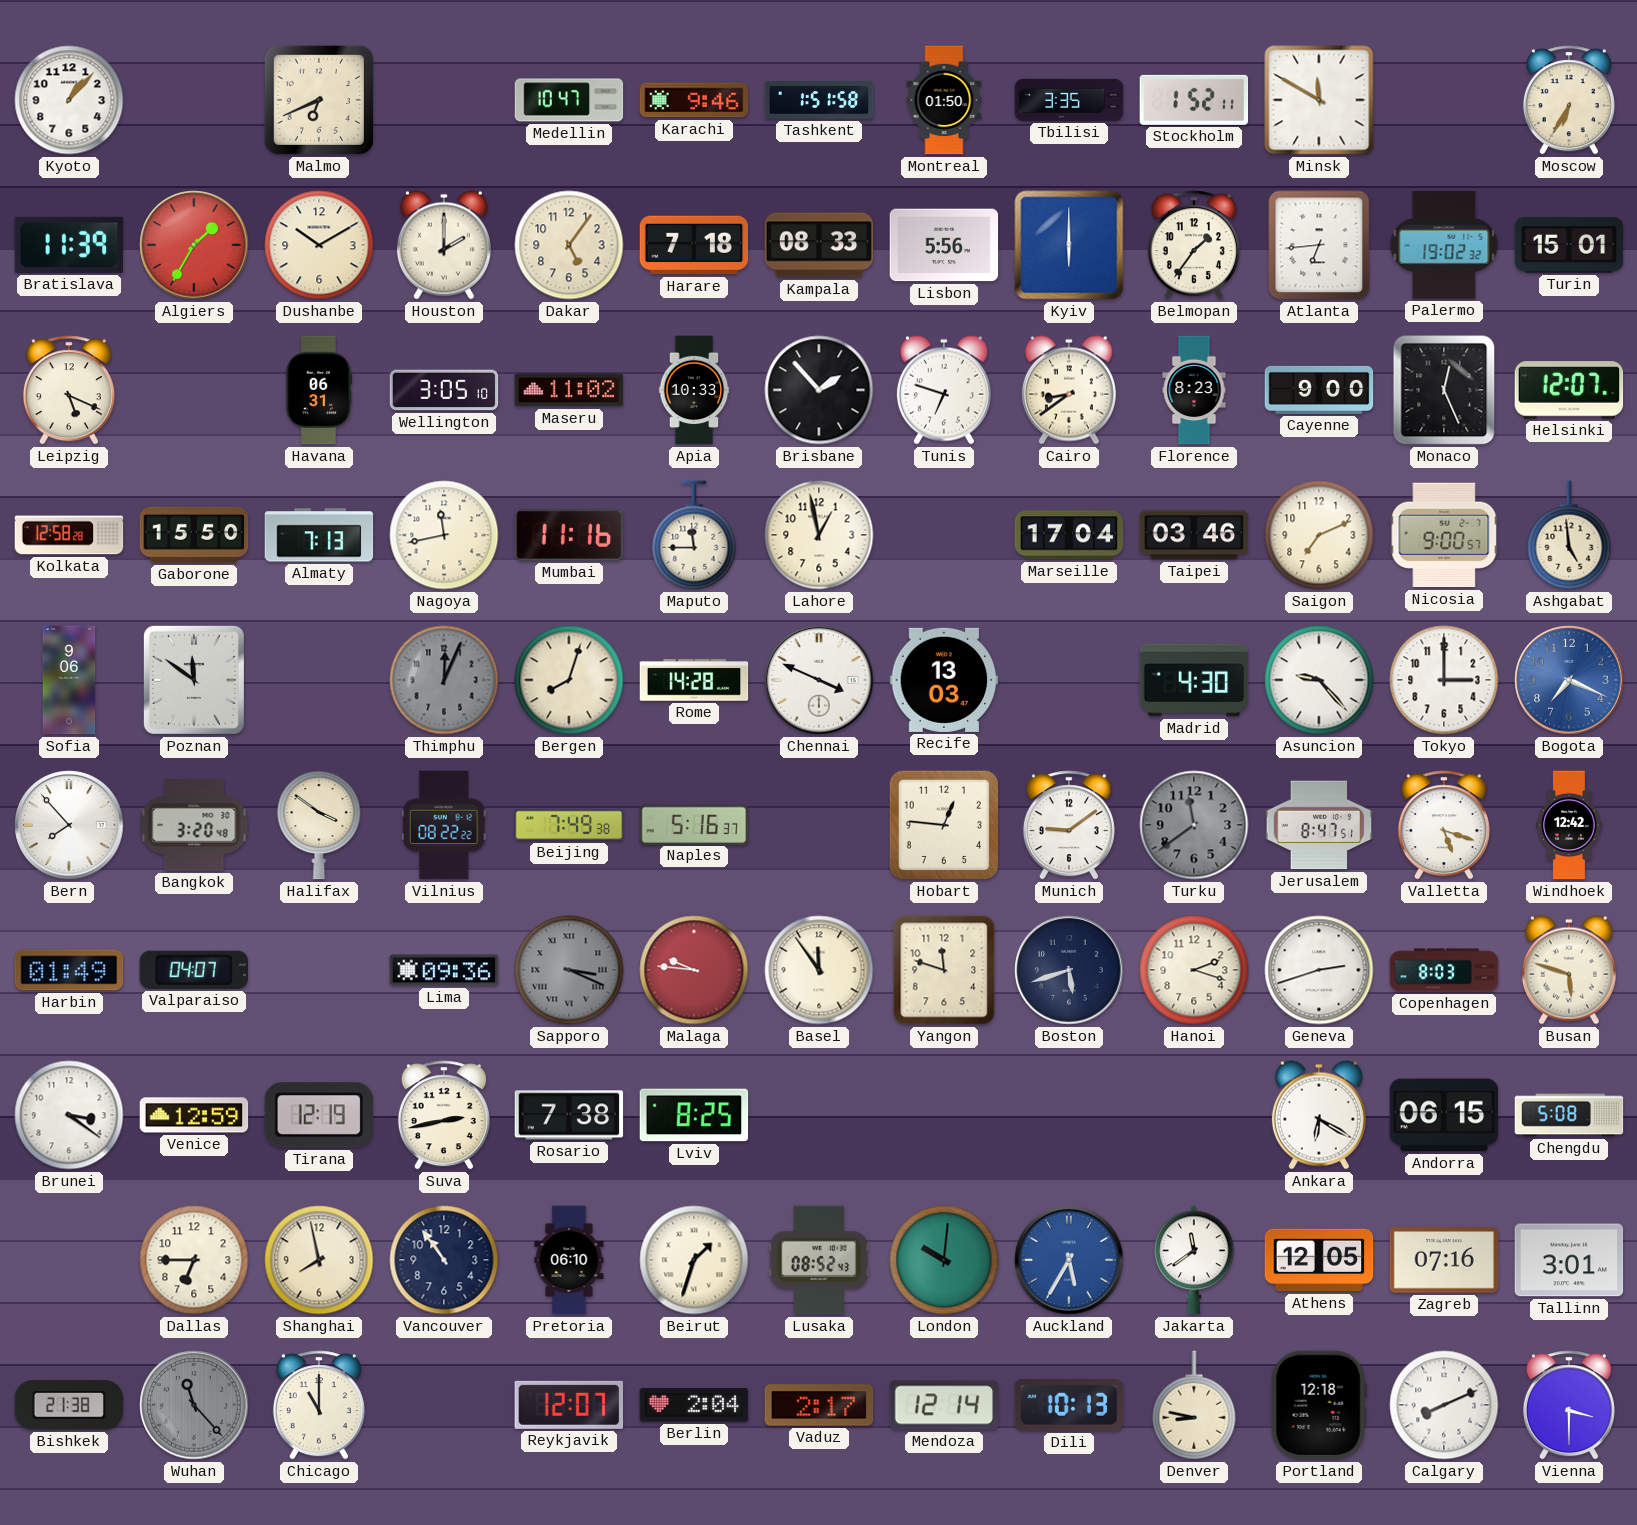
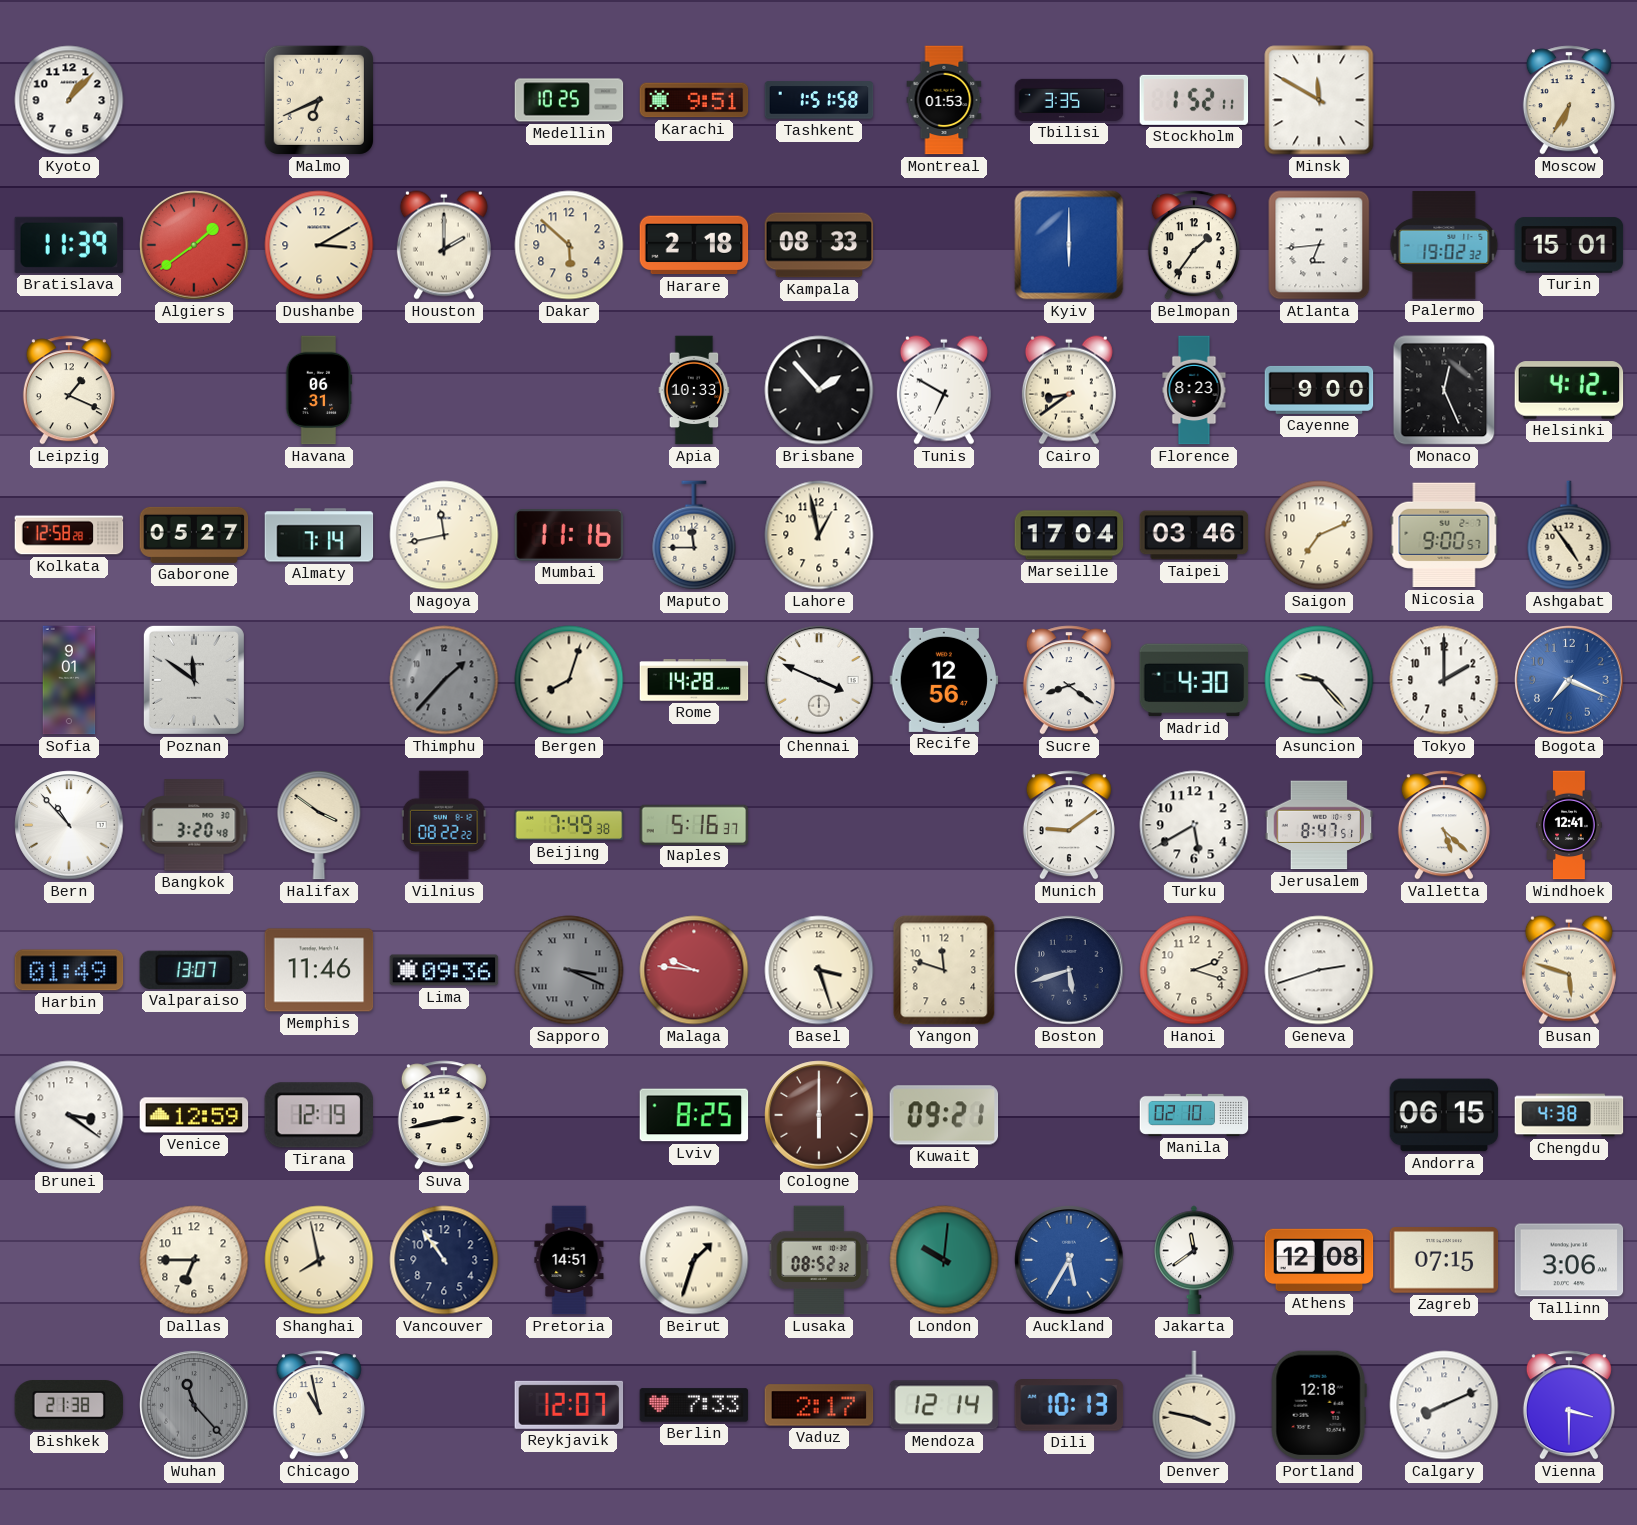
Medellin: 10:47 -> 10:25
Karachi: 9:46 -> 9:51
Montreal: 01:50 -> 01:53
Algiers: 1:35 -> 1:39
Dushanbe: 10:10 -> 3:10
Dakar: 5:06 -> 5:52
Harare: 7:18 -> 2:18
Lisbon: 5:56 -> none
Leipzig: 5:19 -> 1:19
Wellington: 3:05 -> none
Maseru: 11:02 -> none
Tunis: 6:48 -> 6:50
Helsinki: 12:07 -> 4:12
Gaborone: 15:50 -> 05:27
Almaty: 7:13 -> 7:14
Ashgabat: 4:59 -> 4:54
Sofia: 9:06 -> 9:01
Thimphu: 12:04 -> 1:37
Recife: 13:03 -> 12:56
Sucre: none -> 8:21
Tokyo: 3:00 -> 2:00
Bern: 7:53 -> 10:53
Hobart: 12:46 -> none
Turku: 11:39 -> 5:40
Turku dial: grey -> white
Valletta: 5:18 -> 5:22
Windhoek: 12:42 -> 12:41
Valparaiso: 04:07 -> 13:07
Memphis: none -> 11:46
Basel: 11:54 -> 3:27
Copenhagen: 8:03 -> none
Rosario: 7:38 -> none
Cologne: none -> 6:00
Kuwait: none -> 09:21
Manila: none -> 02:10
Ankara: 6:20 -> none
Chengdu: 5:08 -> 4:38
Pretoria: 06:10 -> 14:51
Lusaka: 08:52:43 -> 08:52:32
Athens: 12:05 -> 12:08
Zagreb: 07:16 -> 07:15
Tallinn: 3:01 -> 3:06
Chicago: 11:00 -> 10:58
Berlin: 2:04 -> 7:33
Denver: 8:47 -> 3:47
